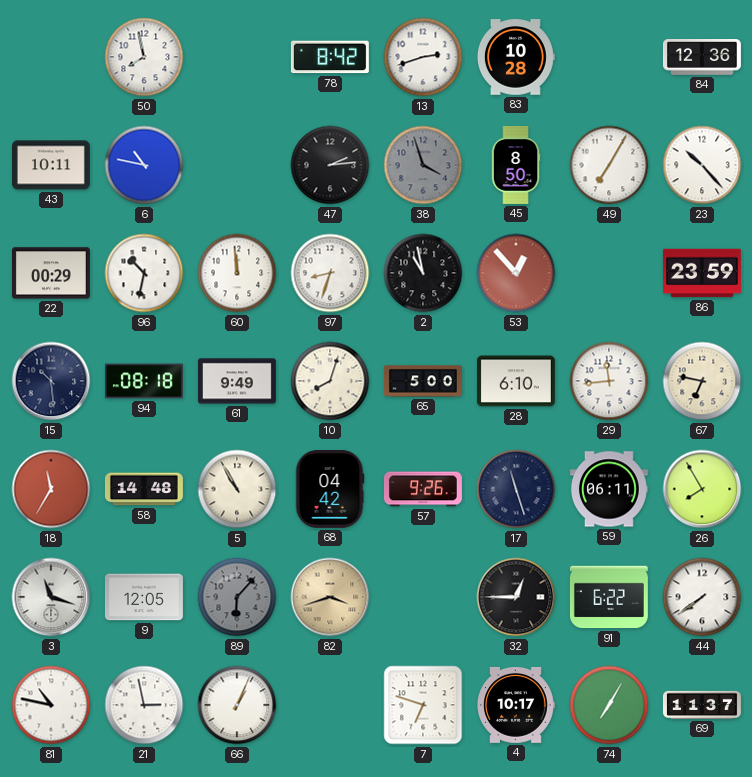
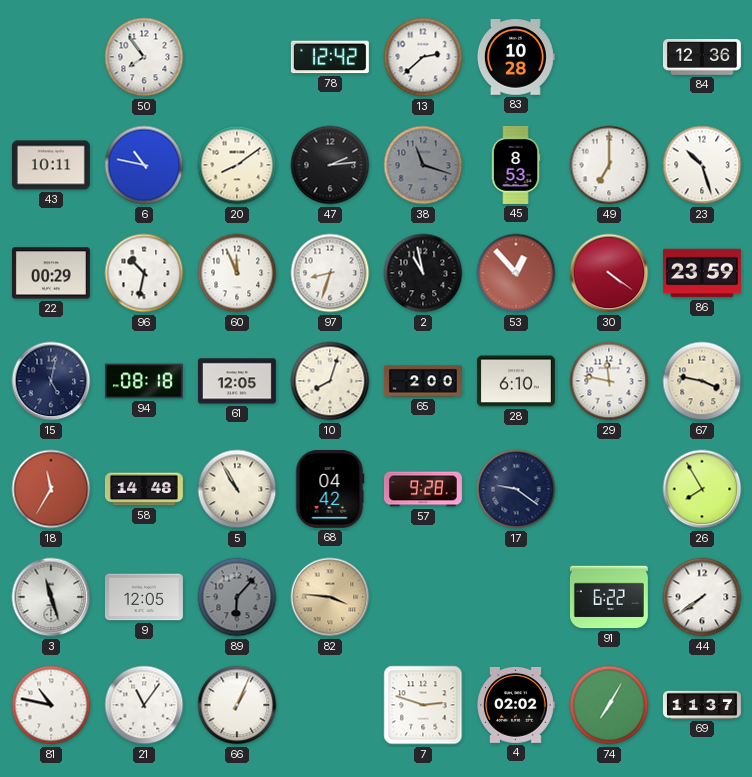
50: 7:58 -> 7:54
78: 8:42 -> 12:42
13: 2:42 -> 2:38
20: none -> 8:09
38: 3:57 -> 11:18
45: 8:50 -> 8:53
49: 7:05 -> 7:00
23: 10:23 -> 10:27
60: 11:59 -> 11:56
30: none -> 4:21
15: 10:29 -> 5:02
61: 9:49 -> 12:05
65: 5:00 -> 2:00
29: 11:44 -> 11:47
67: 6:47 -> 3:47
57: 9:26 -> 9:28
17: 11:27 -> 9:21
59: 06:11 -> none
3: 11:18 -> 11:27
82: 3:42 -> 3:46
32: 12:45 -> none
21: 2:58 -> 11:06
7: 6:48 -> 2:48
4: 10:17 -> 02:02
